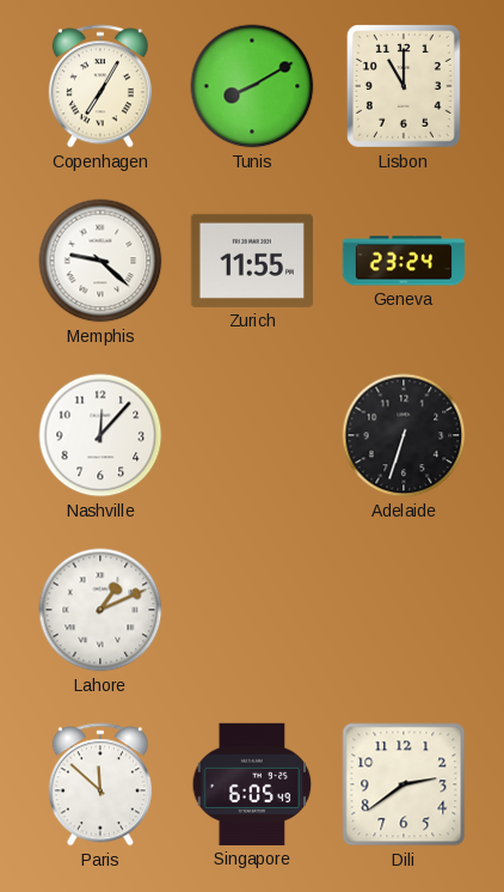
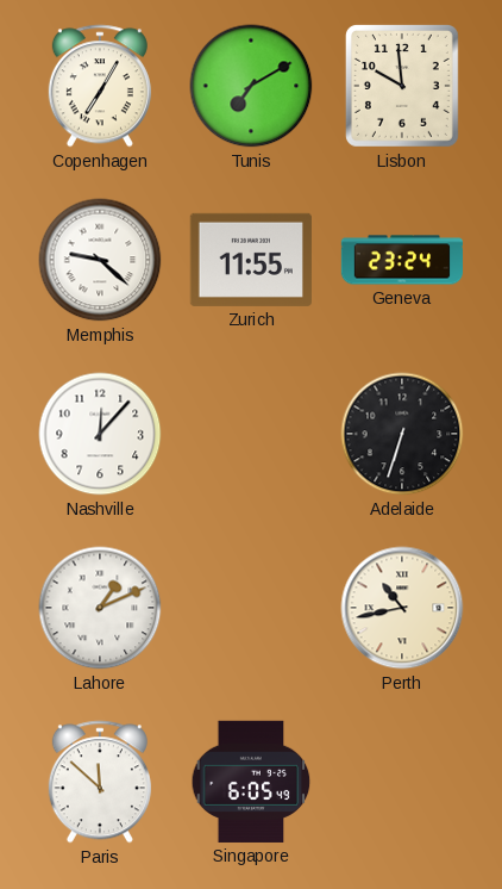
Tunis: 8:10 -> 7:10
Lisbon: 11:00 -> 9:59
Perth: none -> 10:43
Dili: 2:39 -> none
